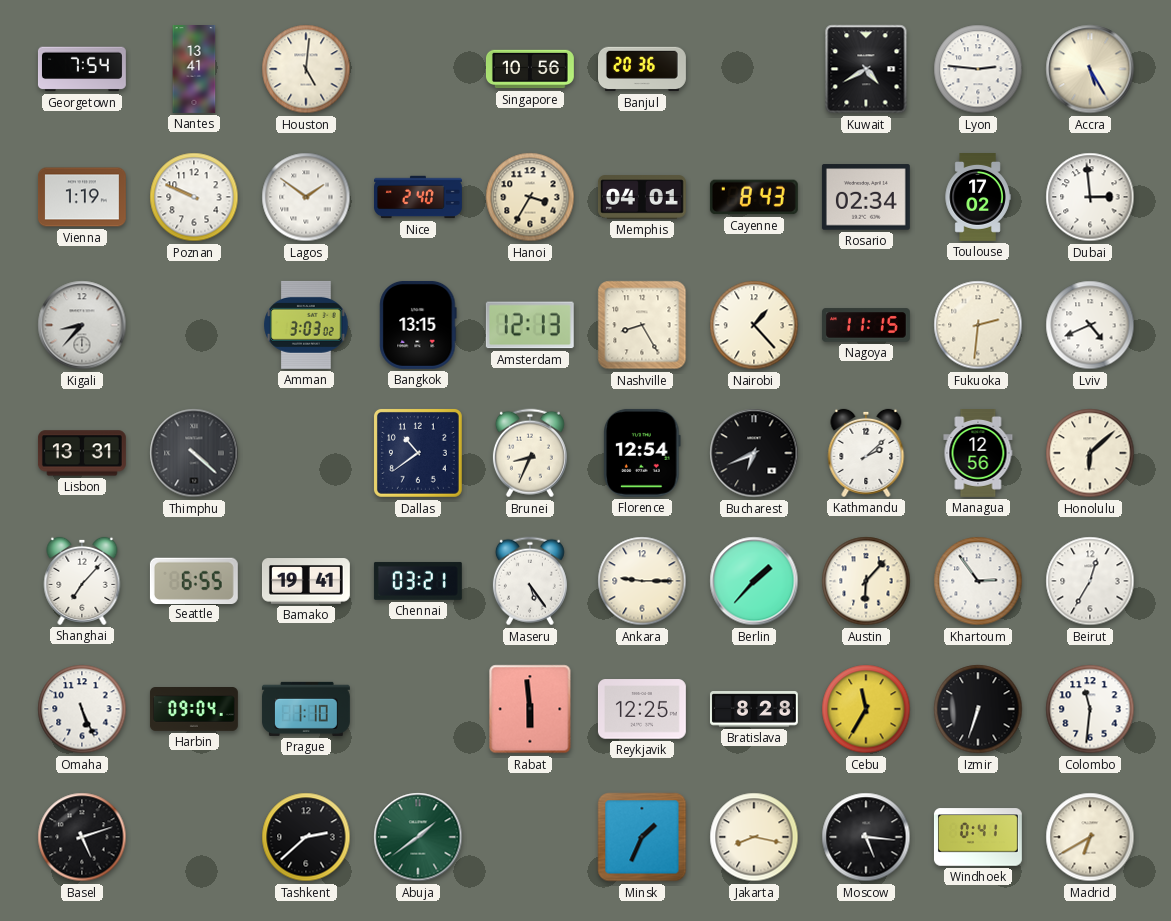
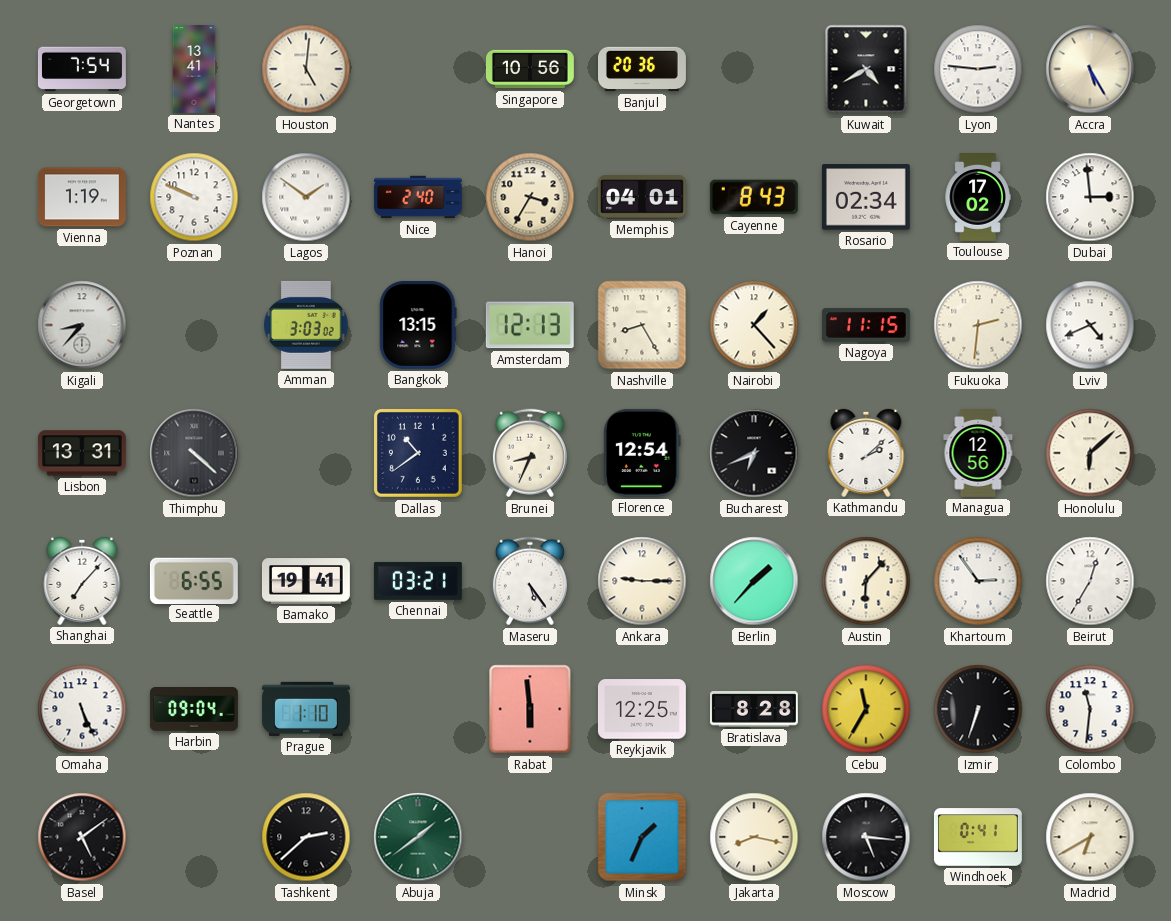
Basel: 5:12 -> 5:09
